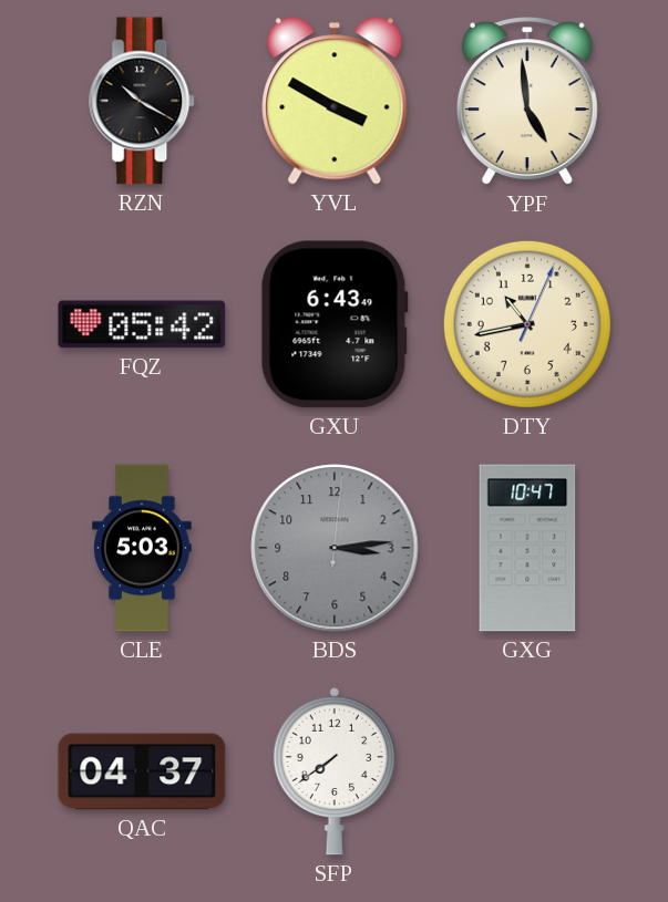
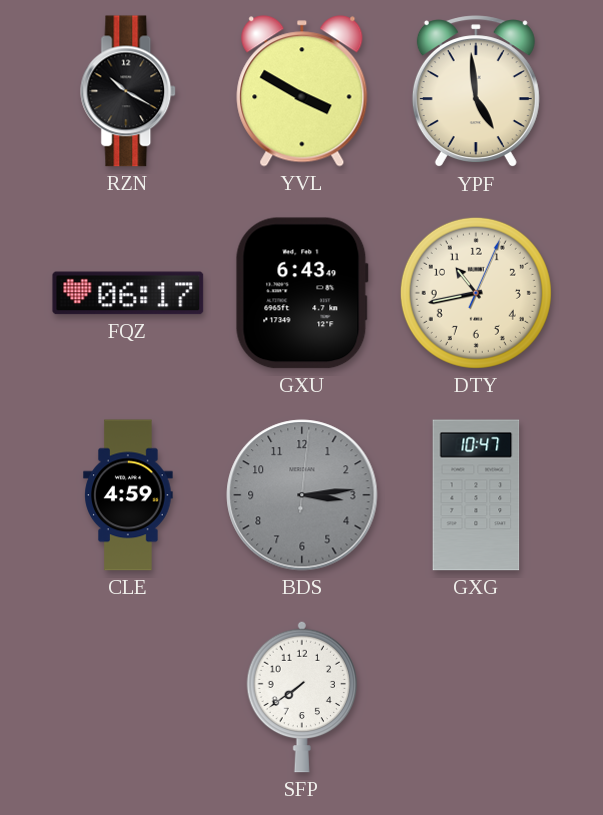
FQZ: 05:42 -> 06:17
CLE: 5:03 -> 4:59
QAC: 04:37 -> none
